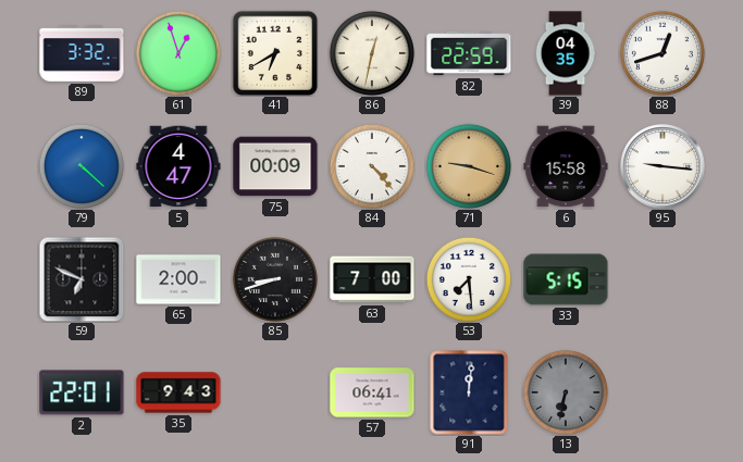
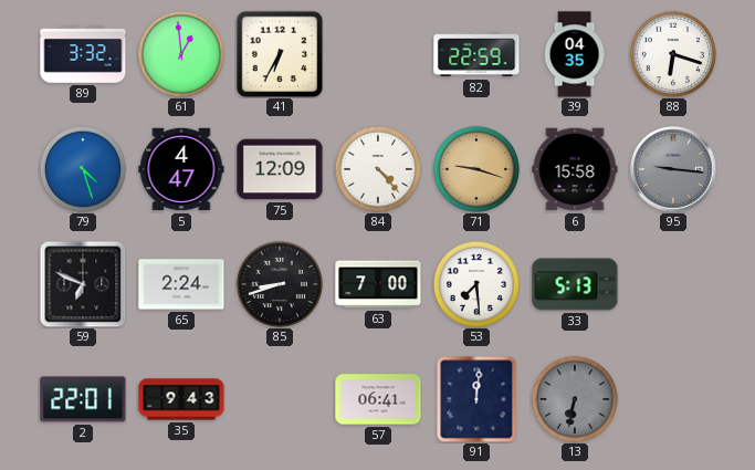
61: 12:57 -> 12:59
41: 6:40 -> 6:35
86: 12:32 -> none
88: 12:42 -> 6:18
79: 4:22 -> 4:27
75: 00:09 -> 12:09
95 dial: white -> grey
65: 2:00 -> 2:24
33: 5:15 -> 5:13
